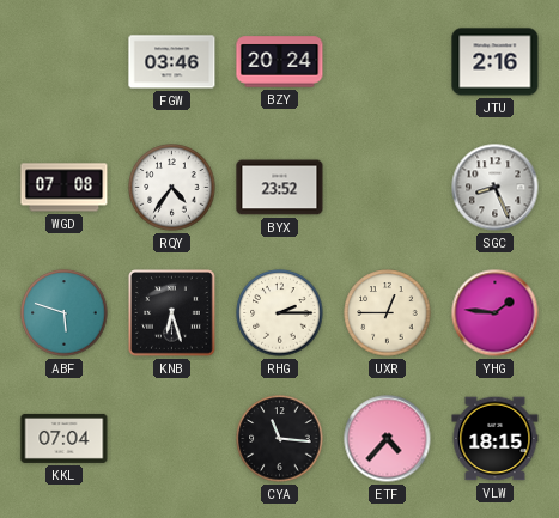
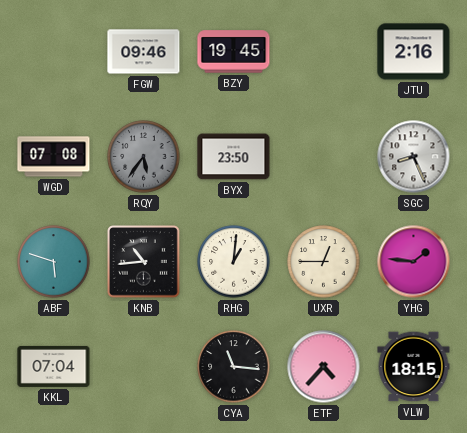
FGW: 03:46 -> 09:46
BZY: 20:24 -> 19:45
RQY: 4:36 -> 5:36
RQY dial: white -> grey
BYX: 23:52 -> 23:50
KNB: 6:27 -> 10:44
RHG: 2:15 -> 1:01
